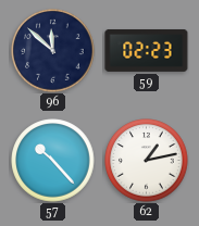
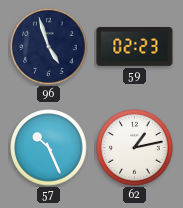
96: 11:52 -> 4:57
57: 10:23 -> 10:26
